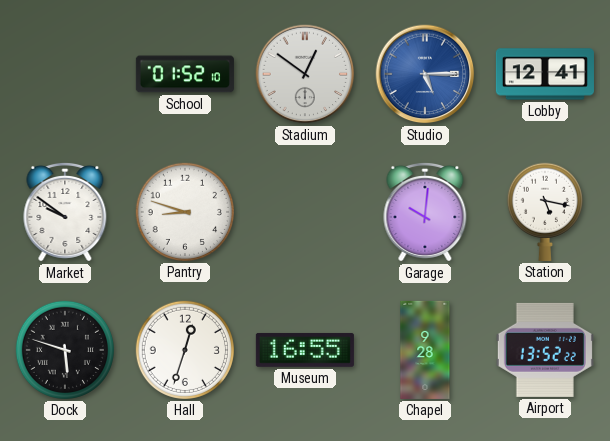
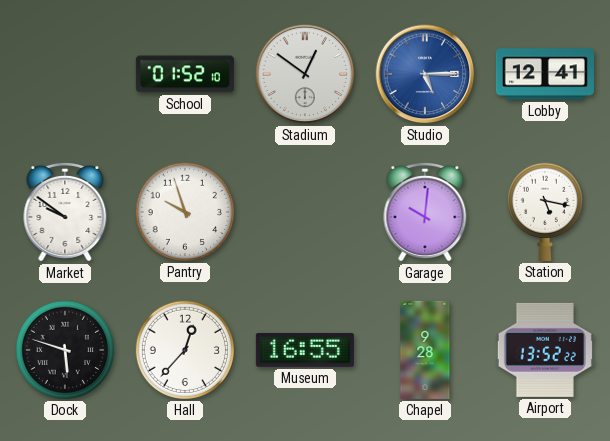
Pantry: 8:48 -> 9:57
Hall: 12:33 -> 12:37
